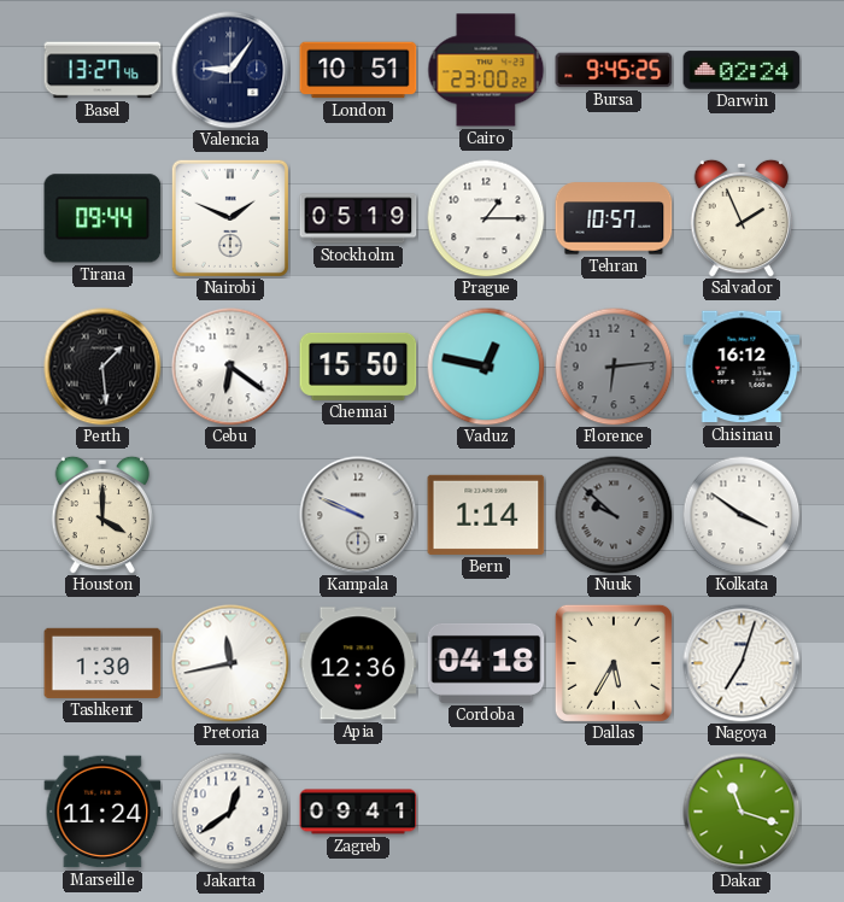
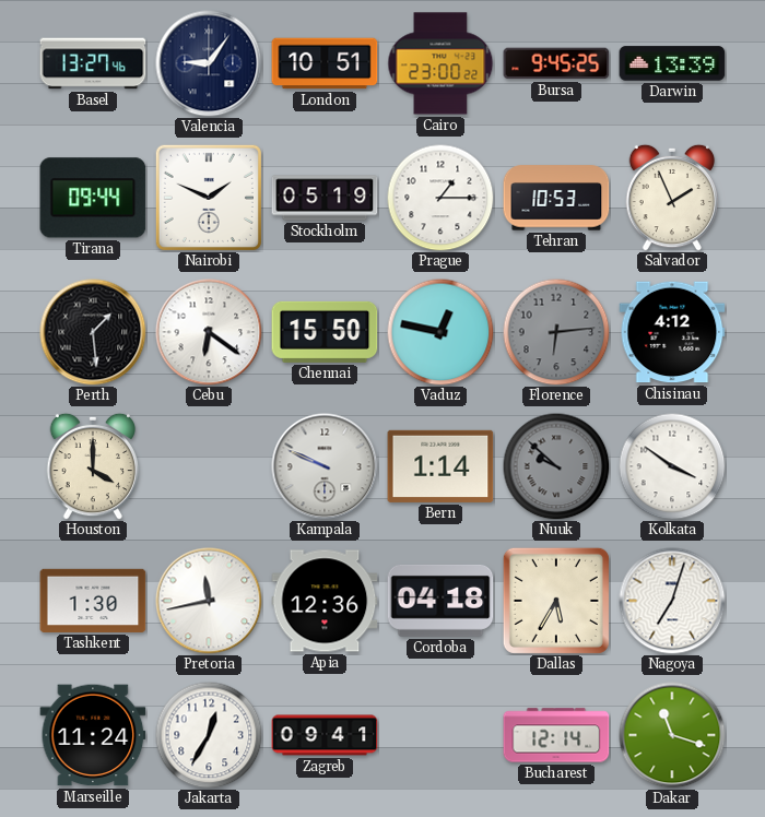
Darwin: 02:24 -> 13:39
Tehran: 10:57 -> 10:53
Chisinau: 16:12 -> 4:12
Jakarta: 12:39 -> 12:35
Bucharest: none -> 12:14
